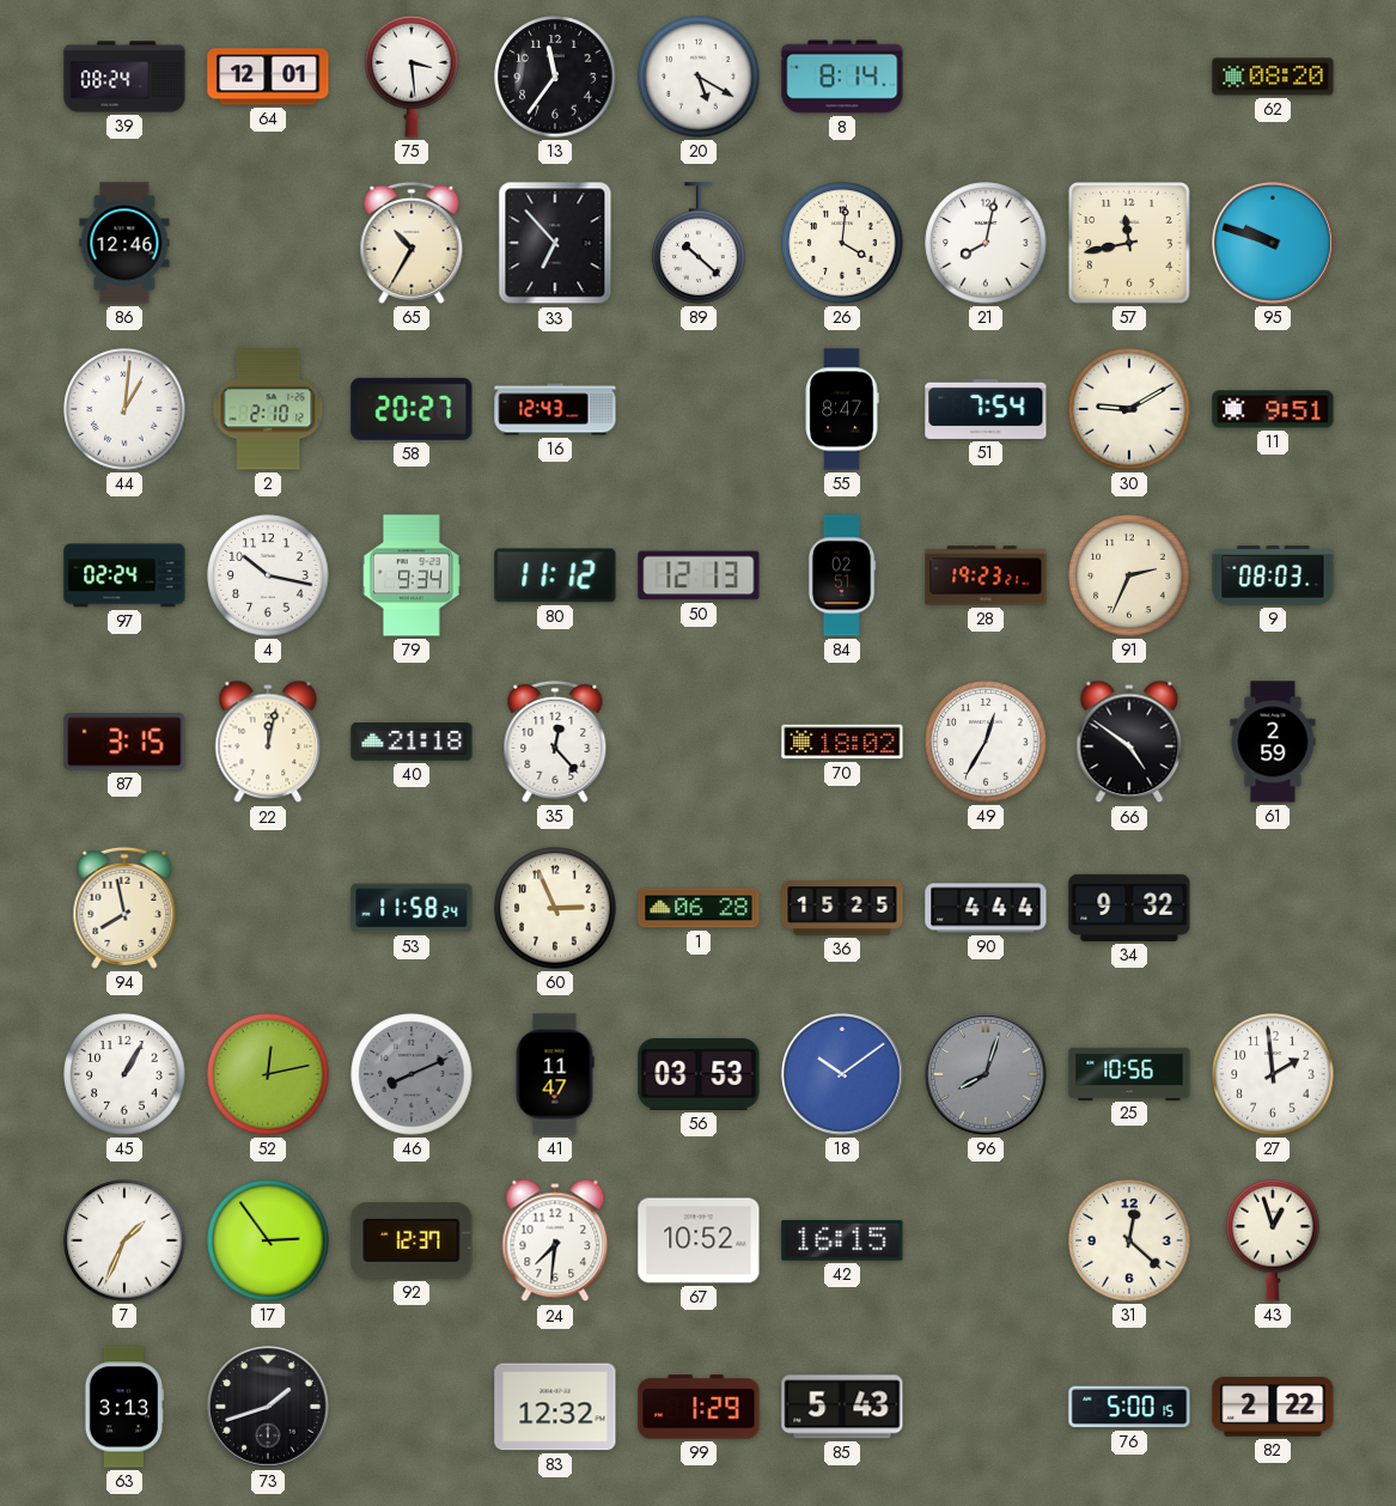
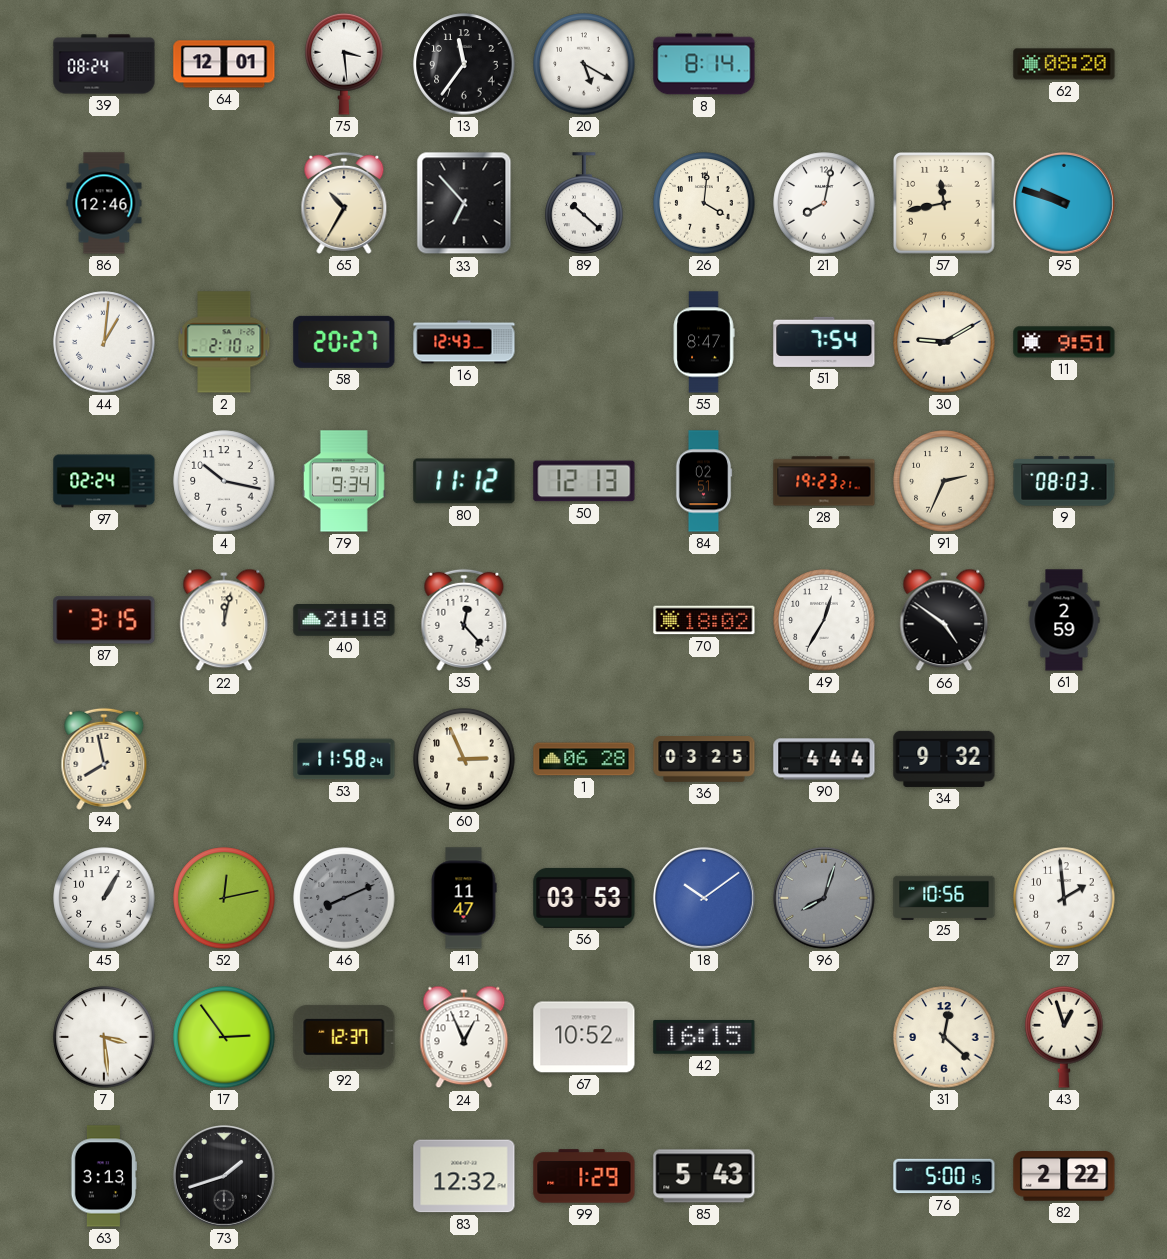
36: 15:25 -> 03:25
7: 1:34 -> 3:29
24: 7:31 -> 12:56
